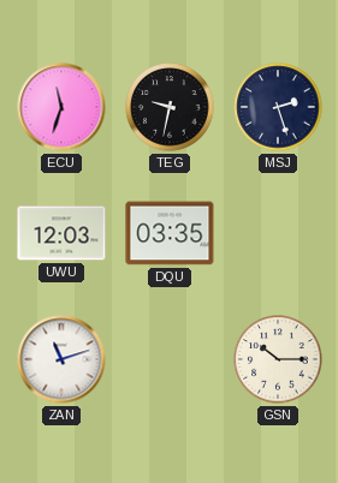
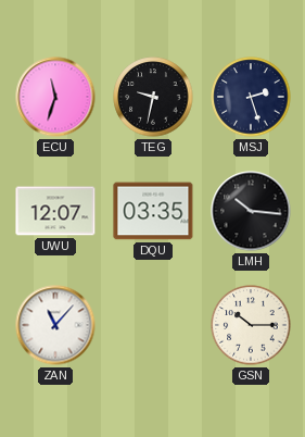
UWU: 12:03 -> 12:07
LMH: none -> 10:16
ZAN: 11:12 -> 11:07
